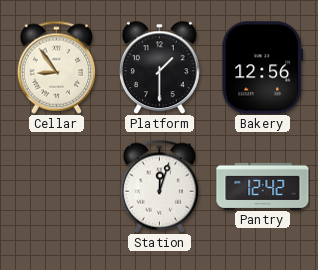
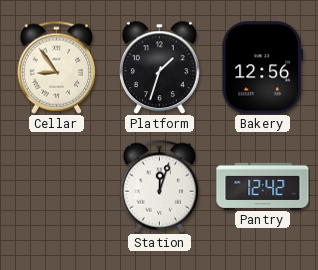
Platform: 1:30 -> 1:33
